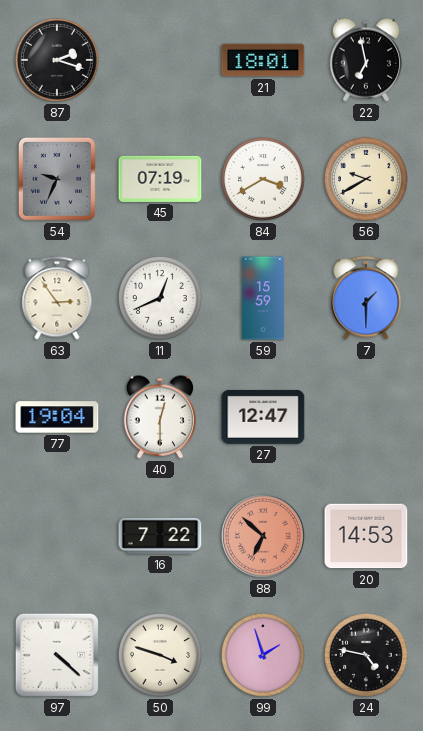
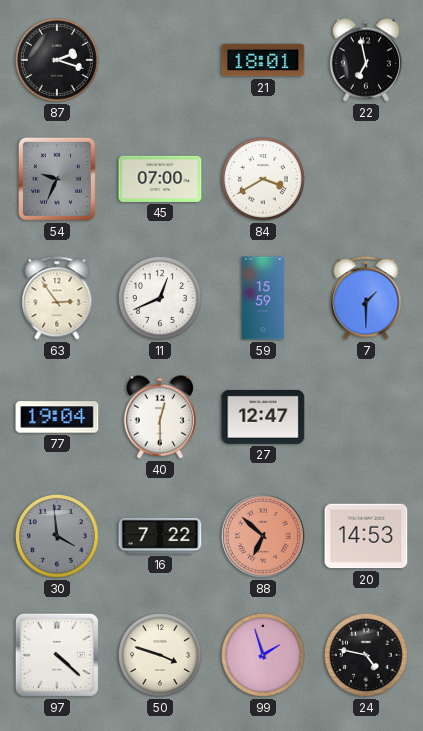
45: 07:19 -> 07:00
56: 9:40 -> none
30: none -> 3:59
